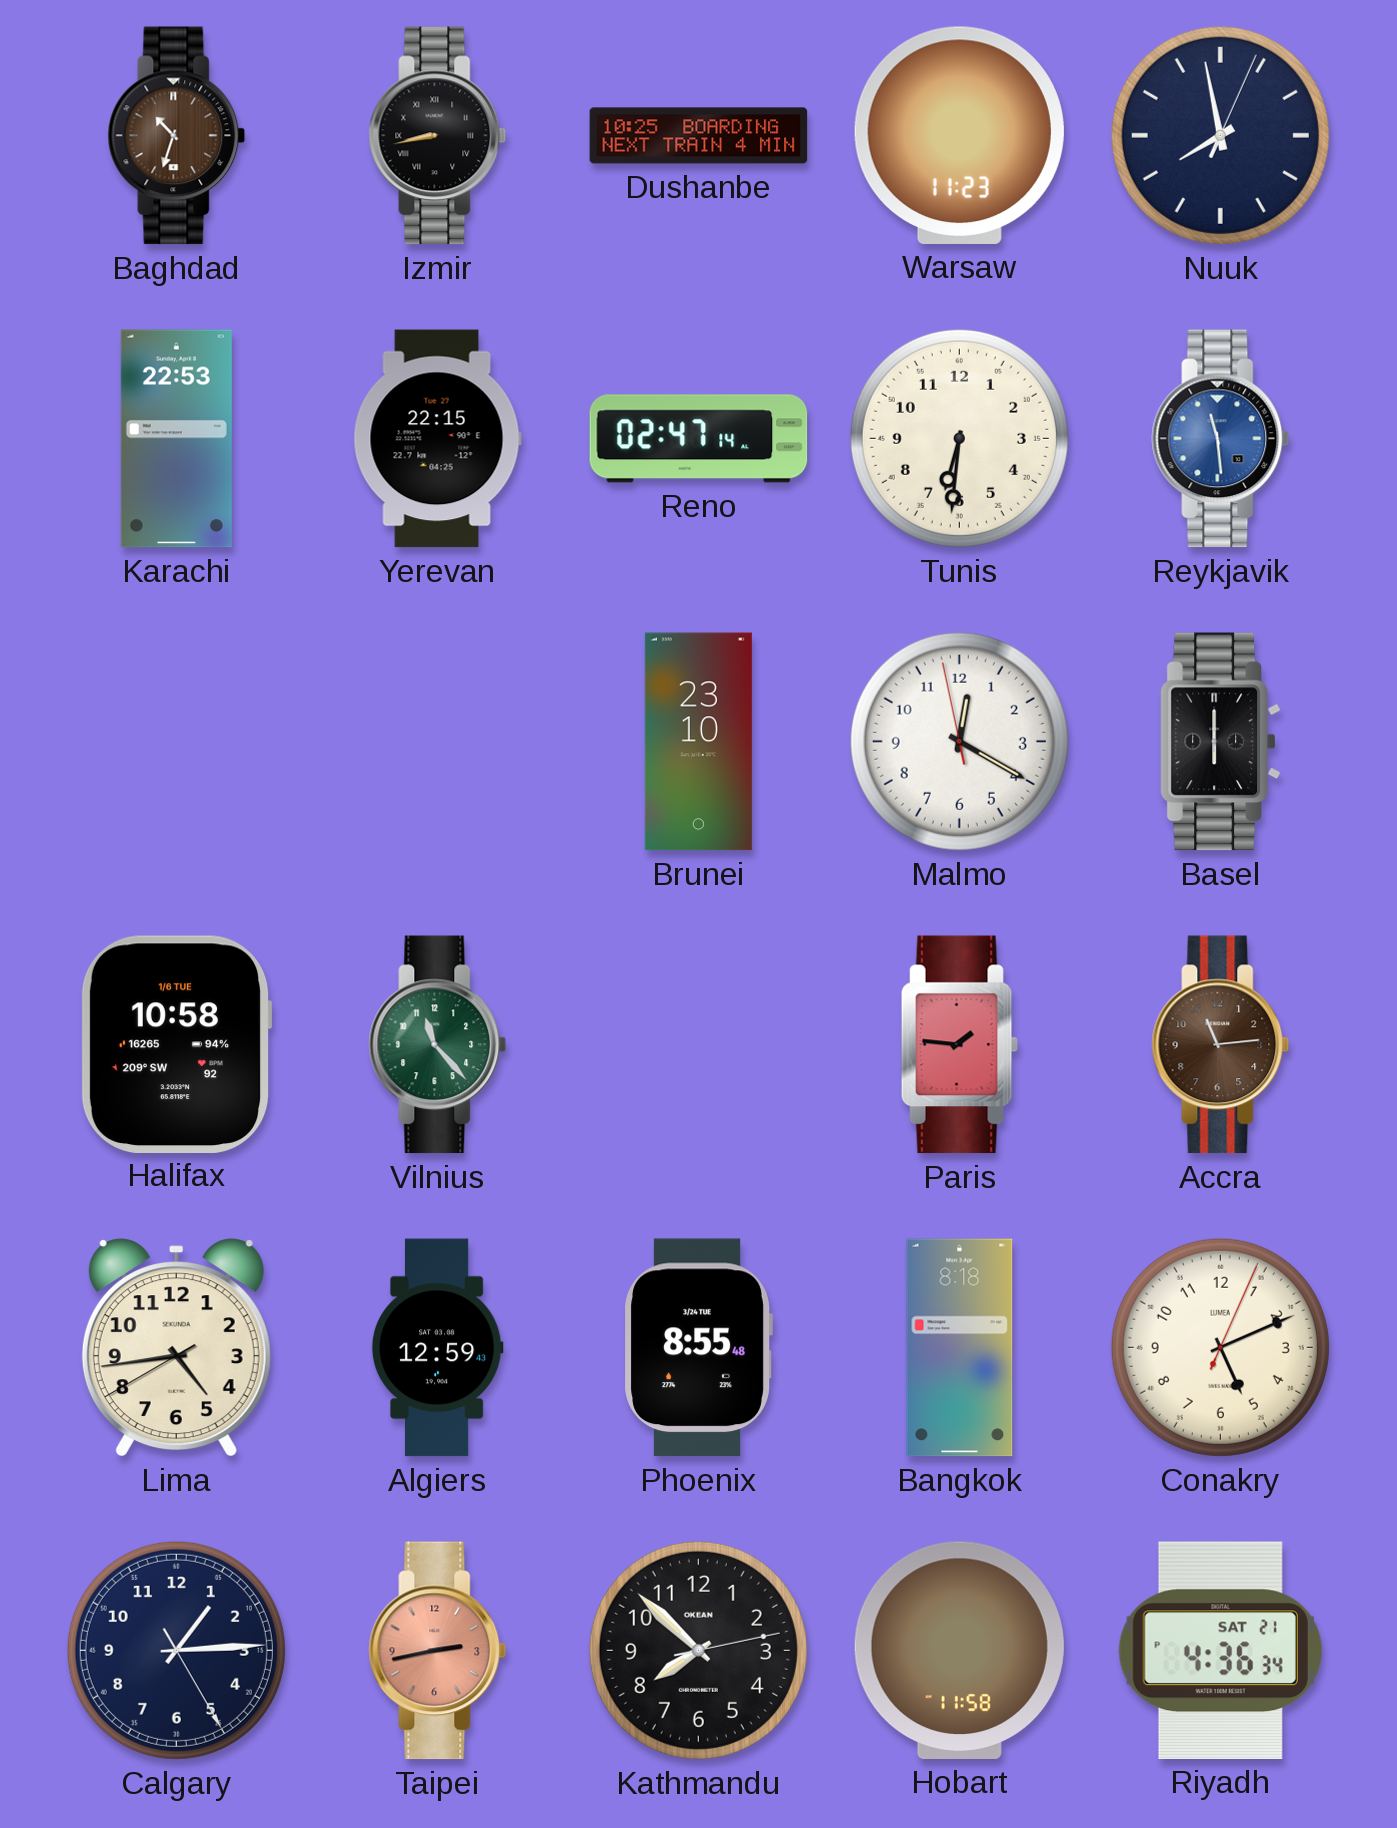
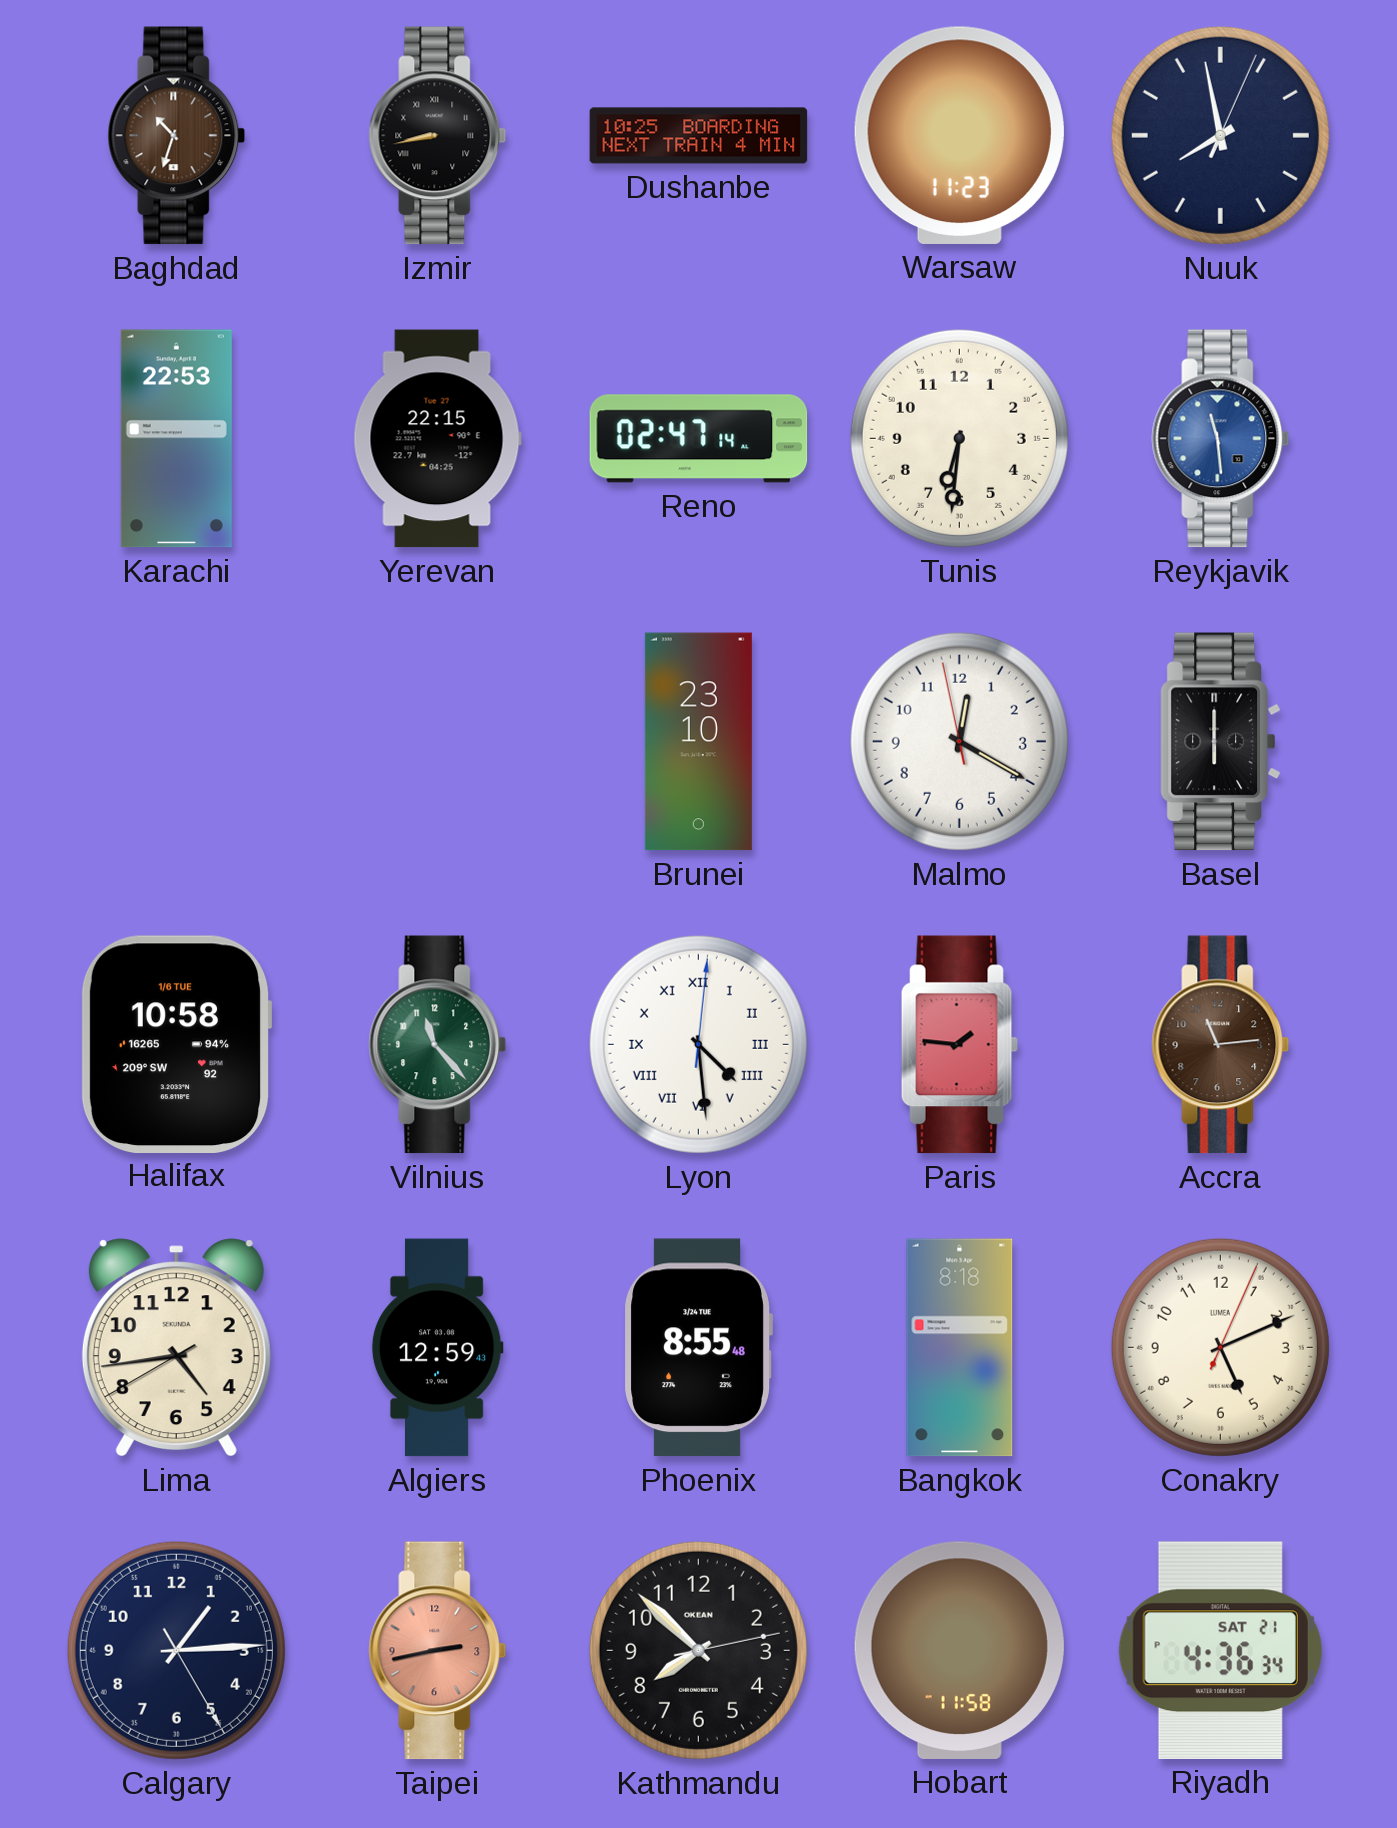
Lyon: none -> 4:29
